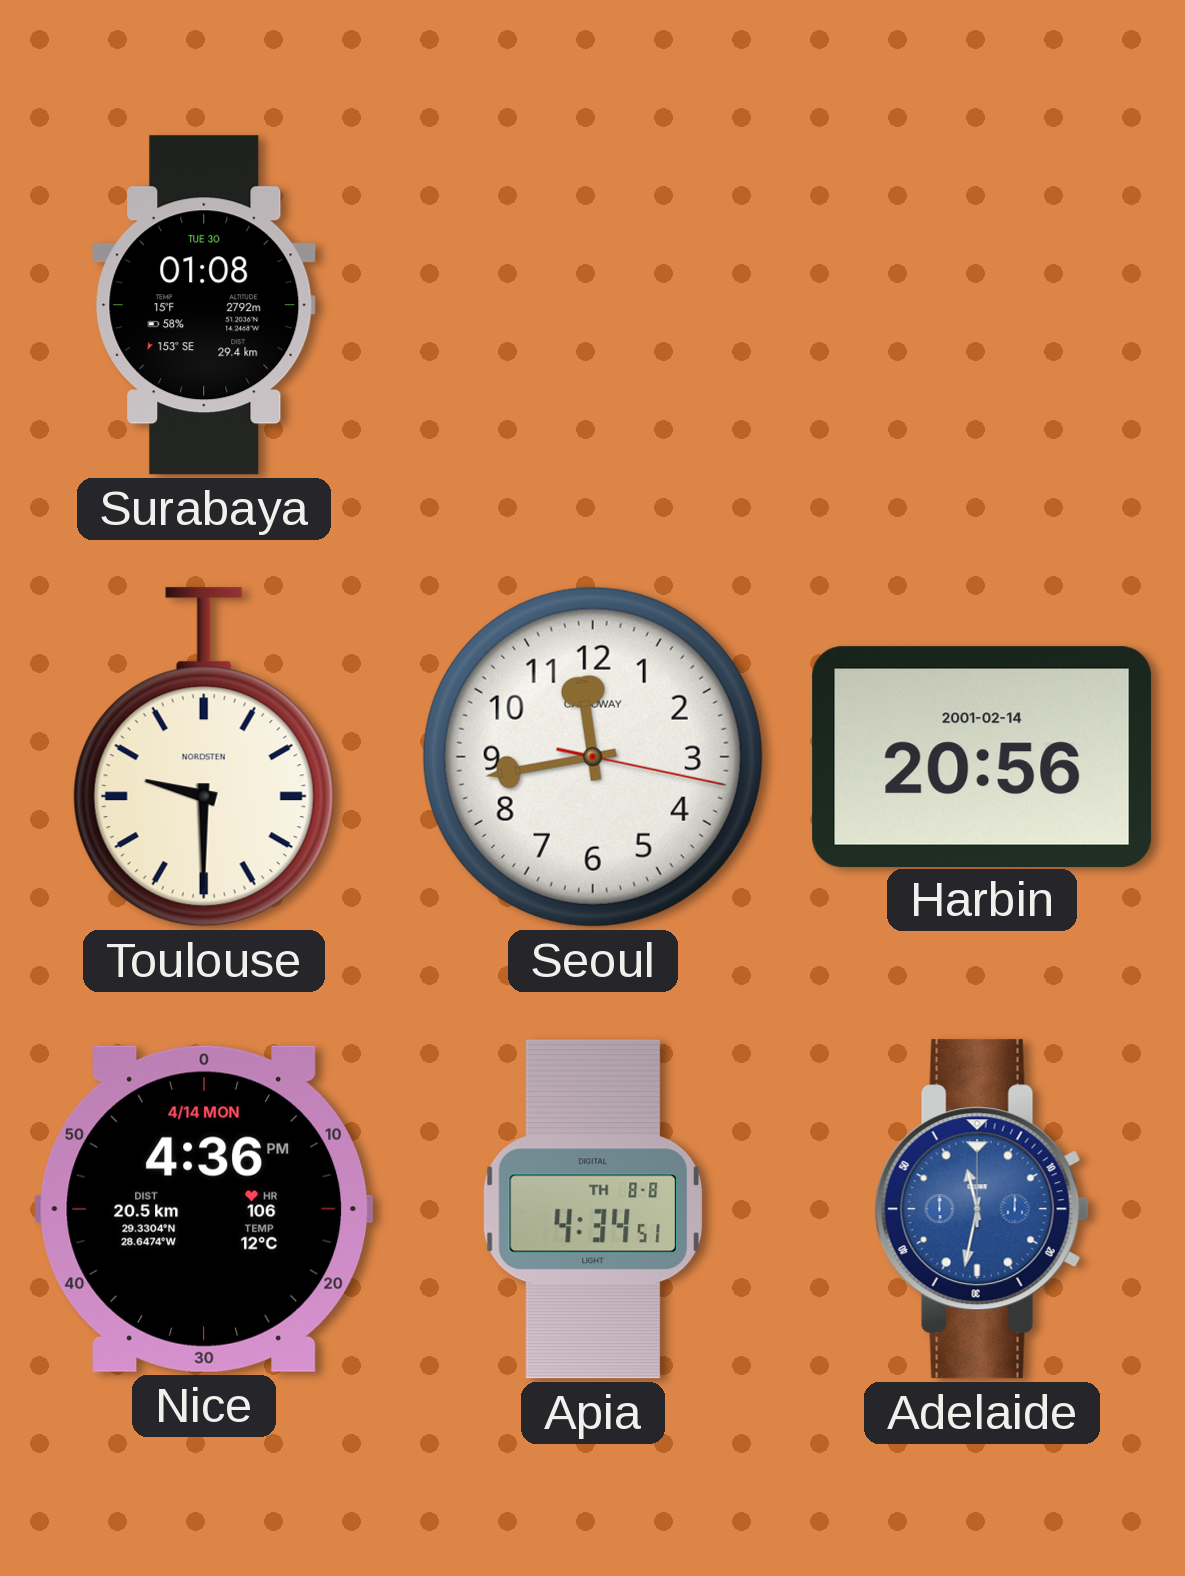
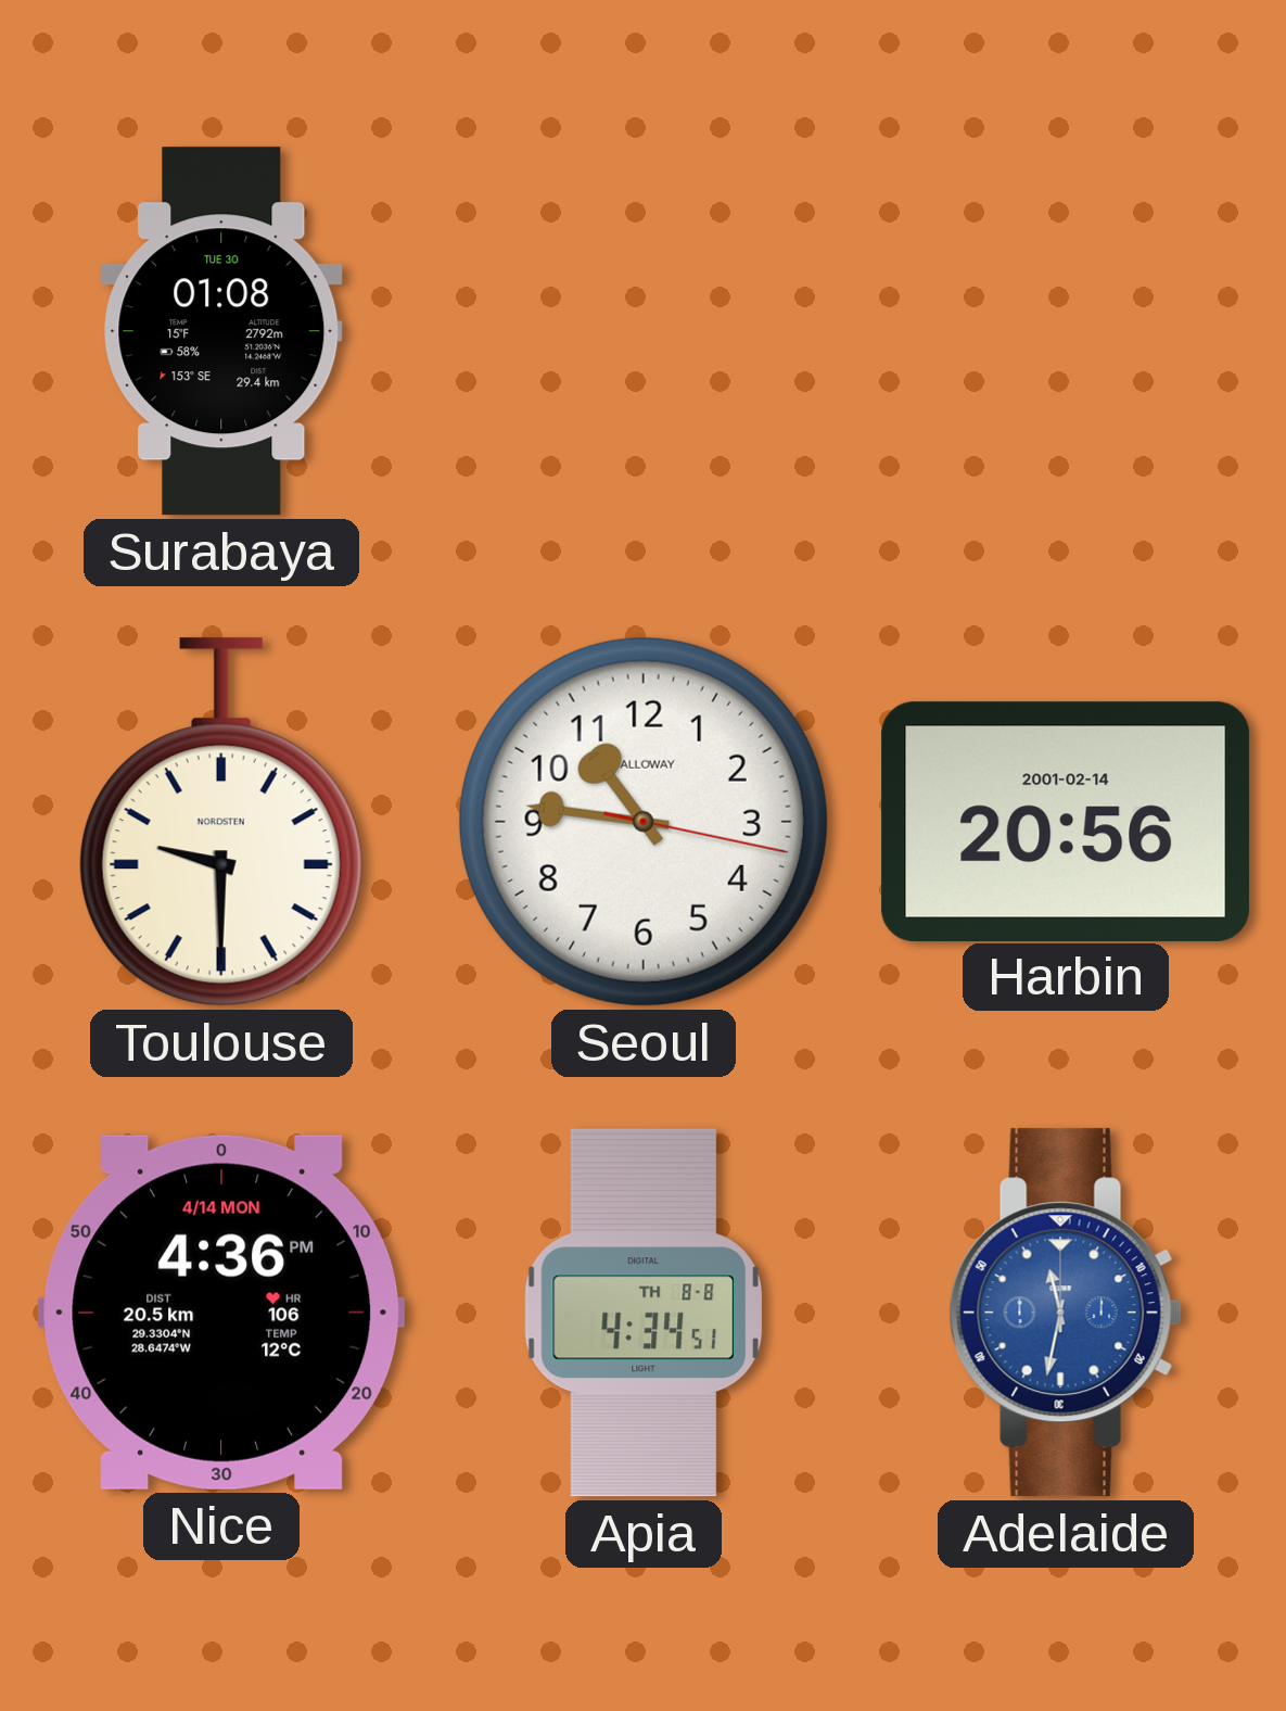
Seoul: 11:43 -> 10:46
